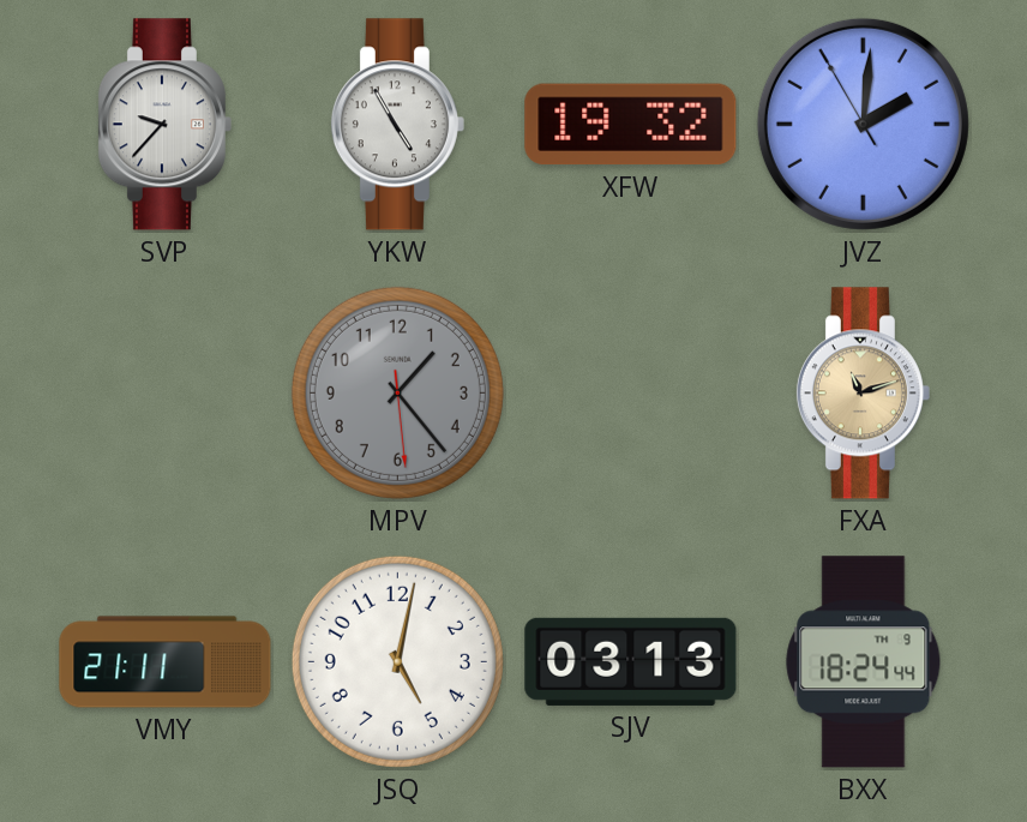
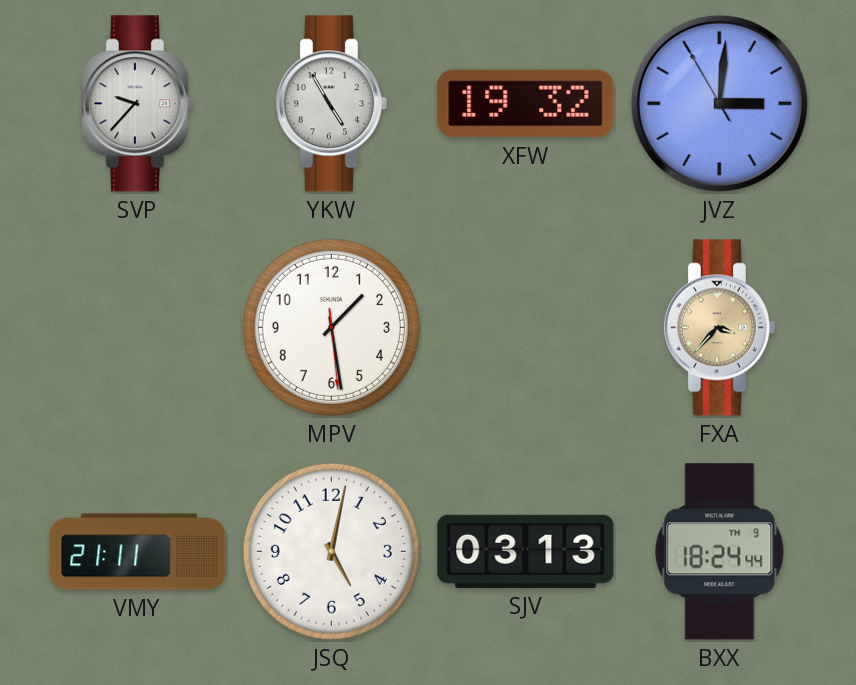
JVZ: 2:00 -> 3:00
MPV: 1:23 -> 1:28
MPV dial: grey -> white
FXA: 11:12 -> 3:37
